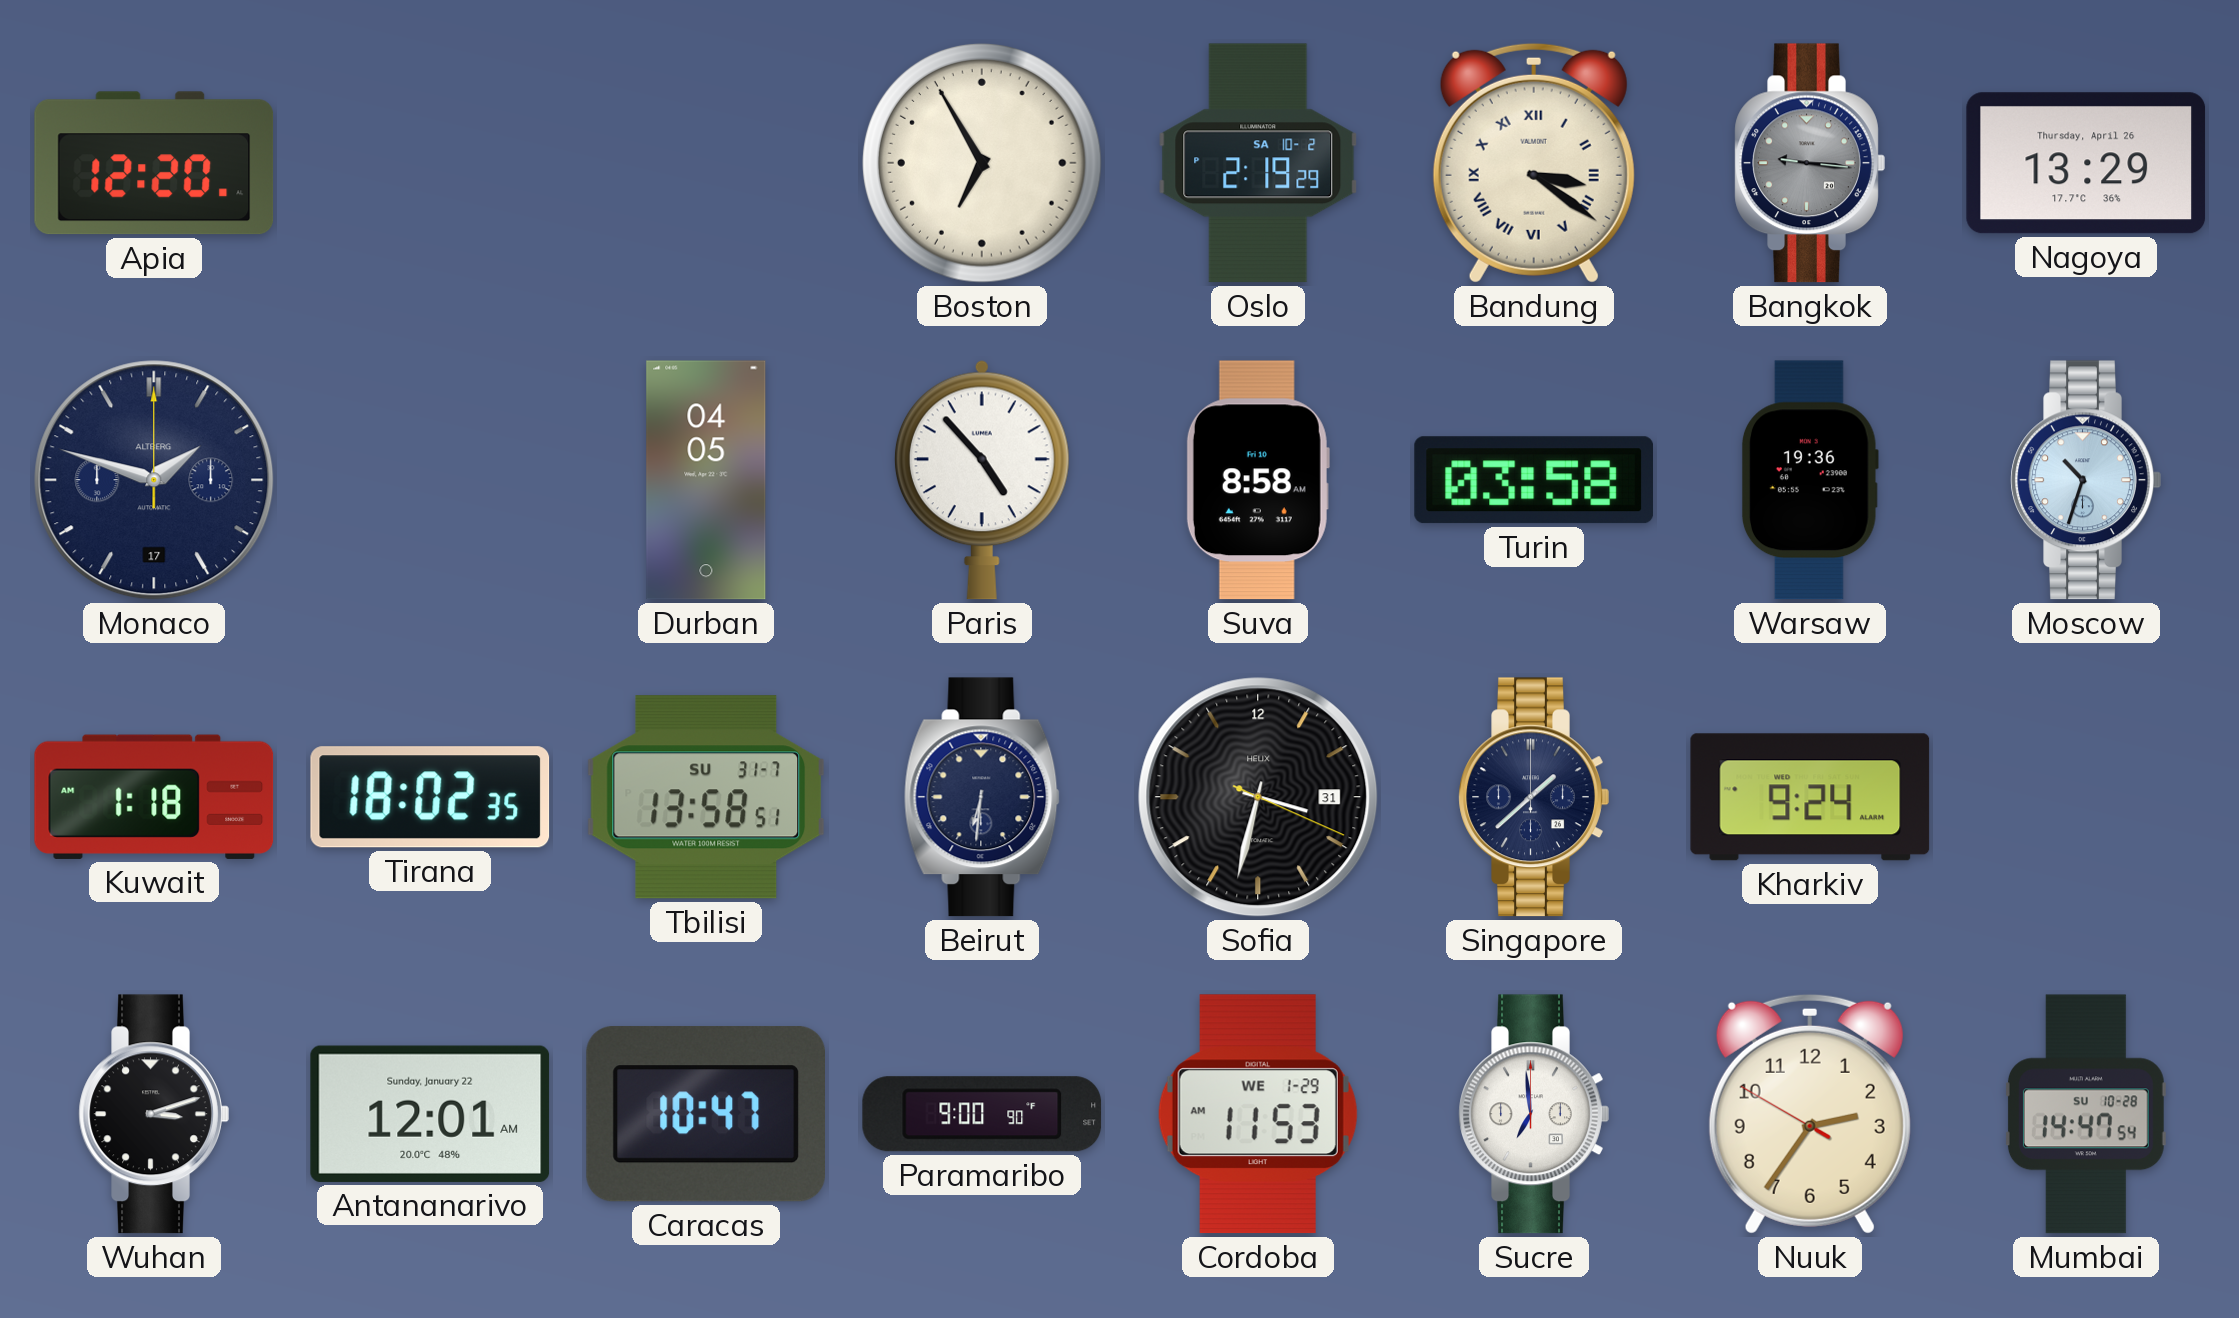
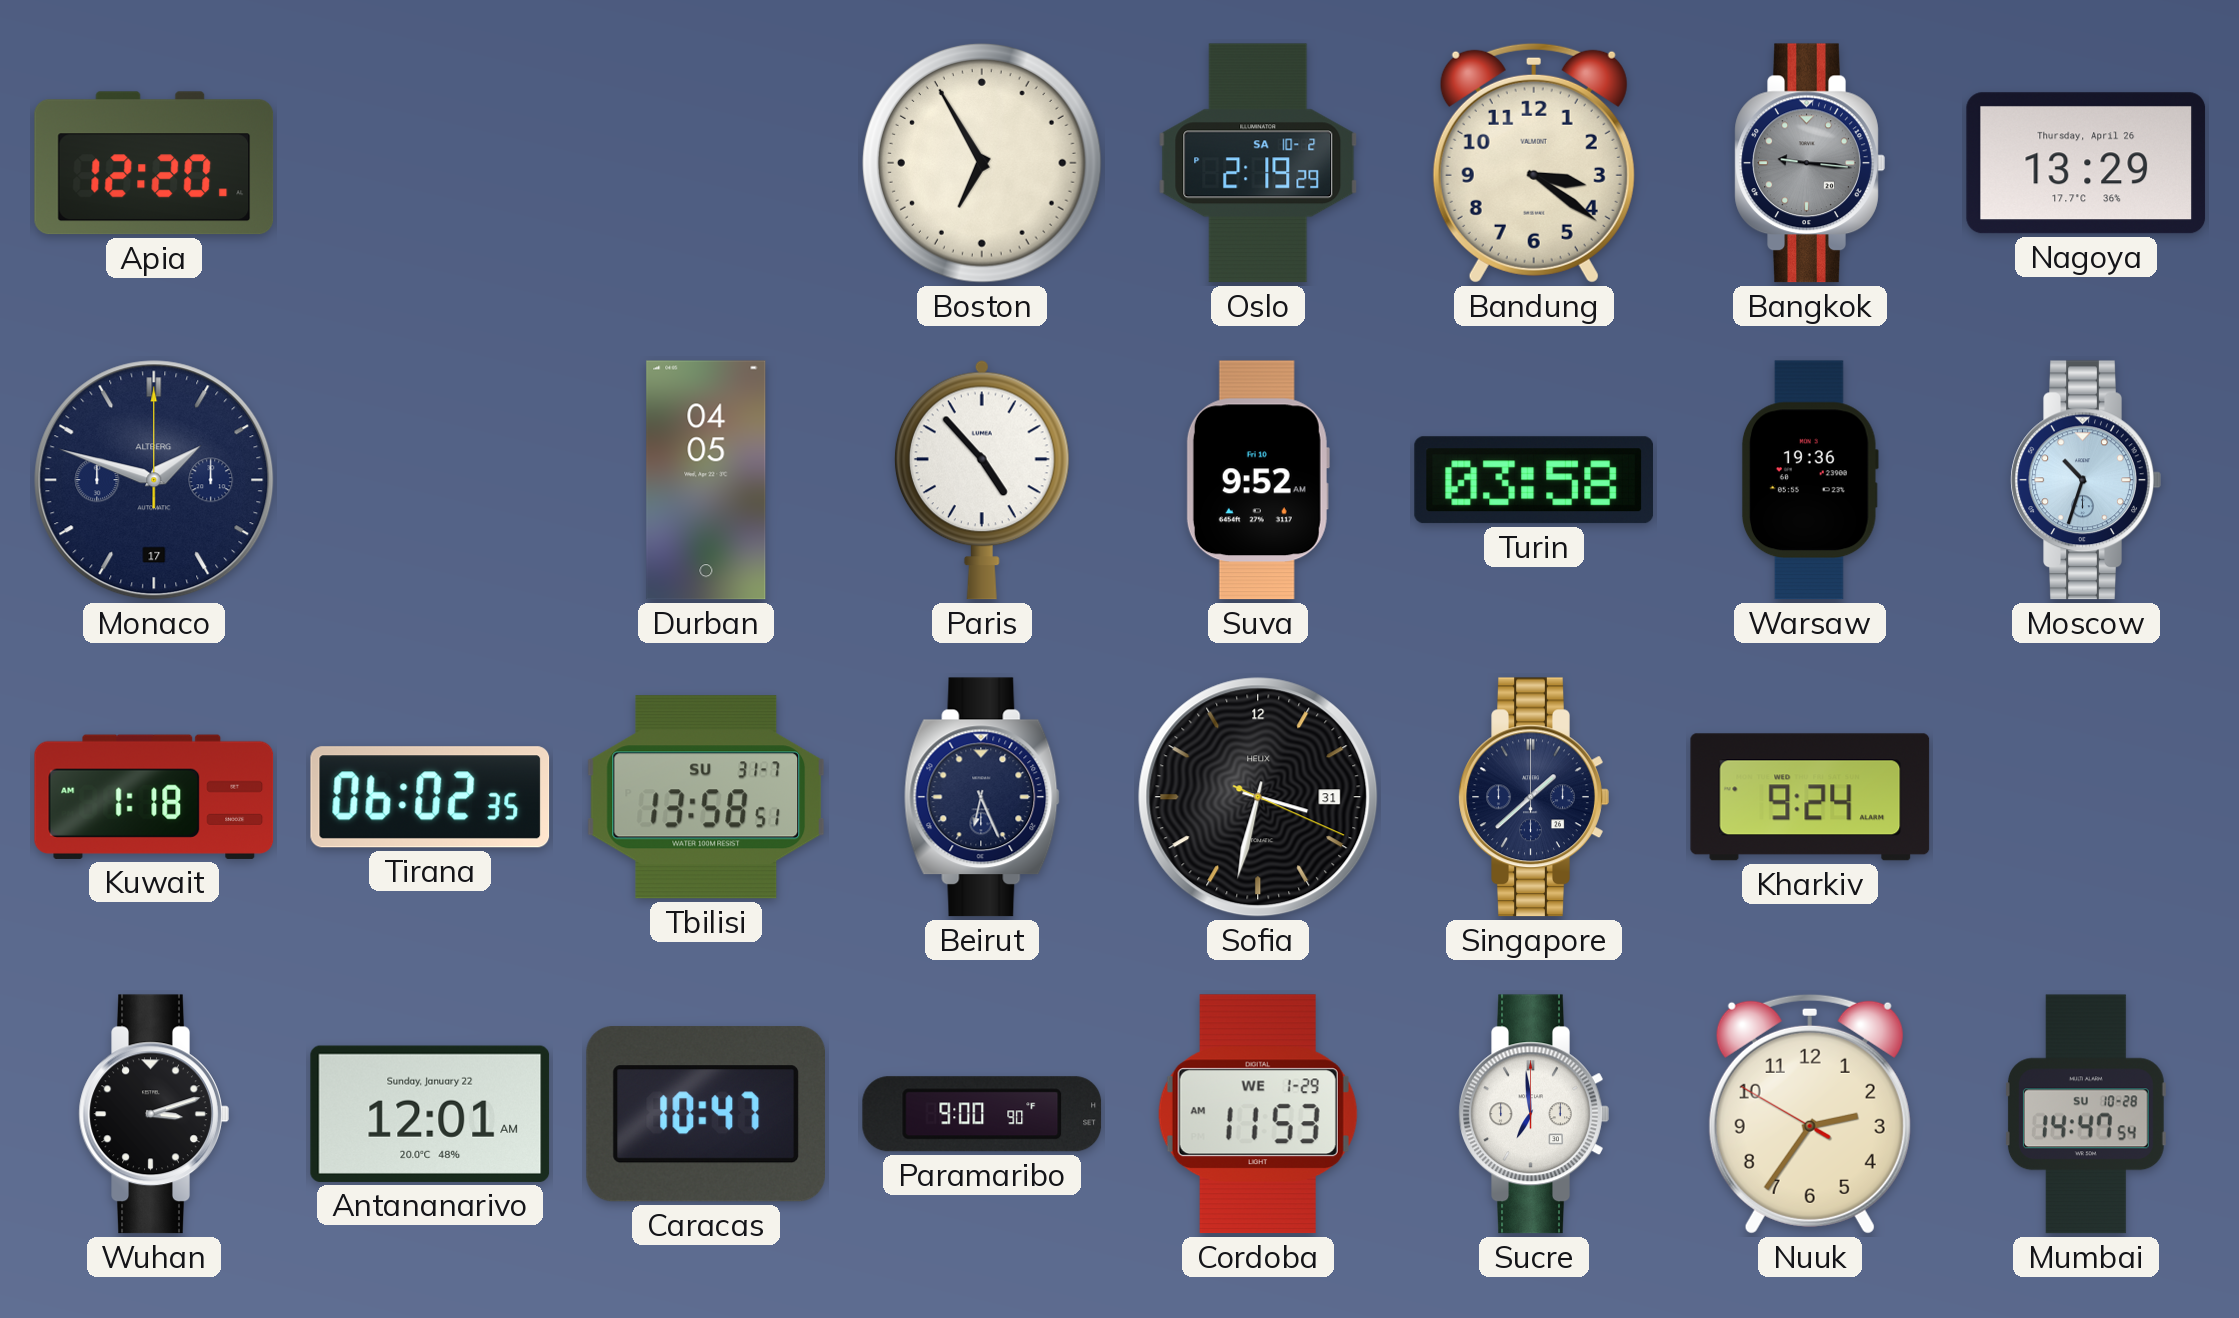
Bandung numerals: Roman -> Arabic
Suva: 8:58 -> 9:52
Tirana: 18:02 -> 06:02
Beirut: 6:31 -> 6:26
